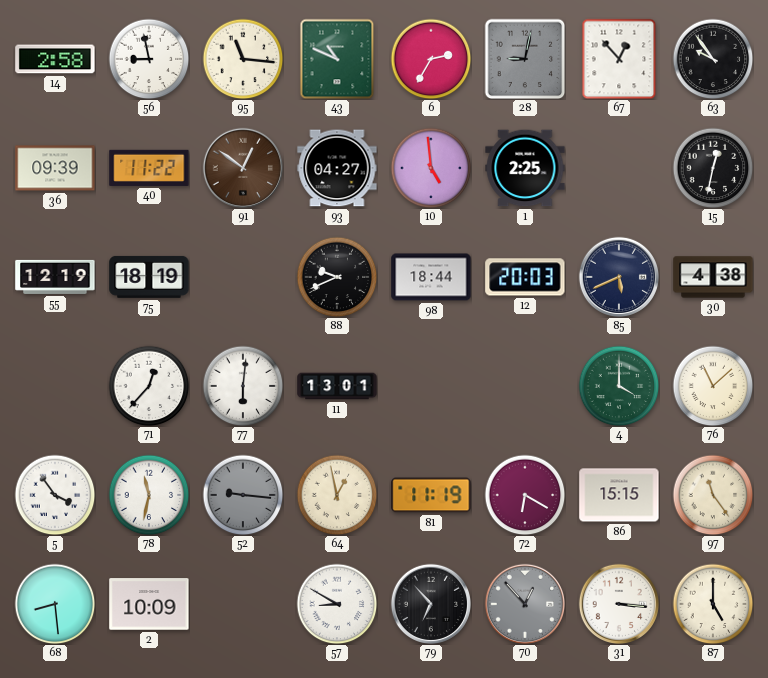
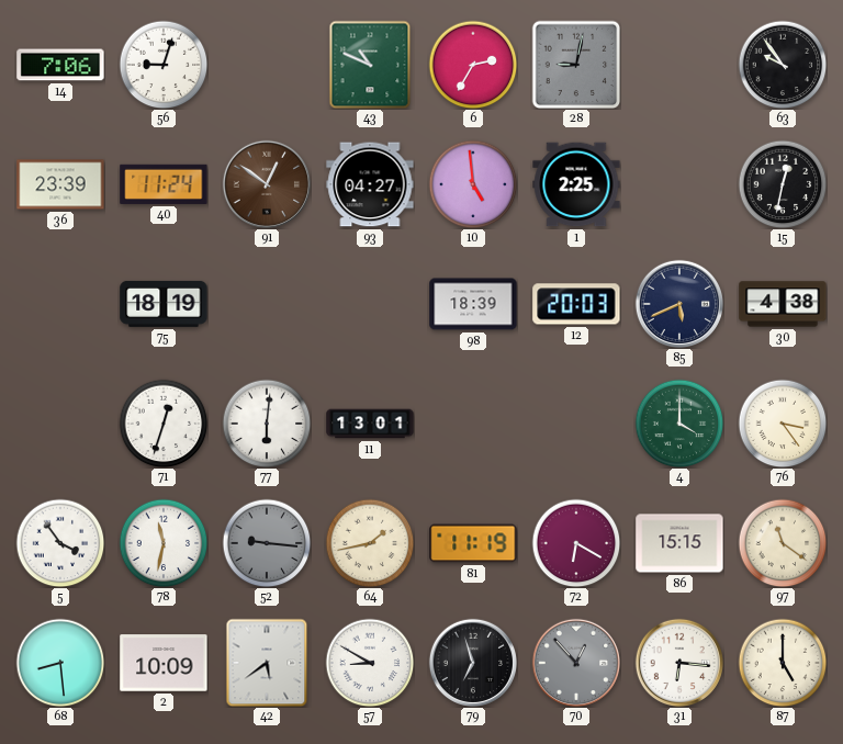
14: 2:58 -> 7:06
56: 8:58 -> 9:03
95: 11:16 -> none
67: 12:53 -> none
36: 09:39 -> 23:39
40: 11:22 -> 11:24
55: 12:19 -> none
88: 9:41 -> none
98: 18:44 -> 18:39
71: 12:37 -> 12:33
76: 11:08 -> 3:24
64: 12:58 -> 1:43
97: 11:24 -> 11:21
42: none -> 5:39
79: 6:53 -> 6:57
31: 3:16 -> 6:16
